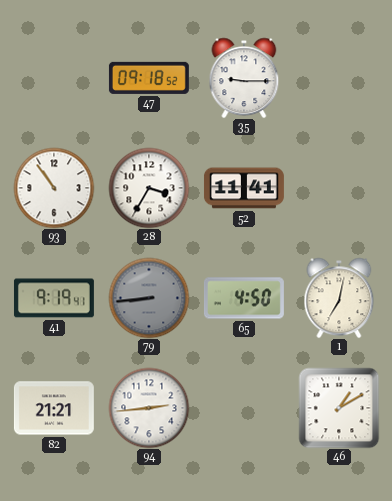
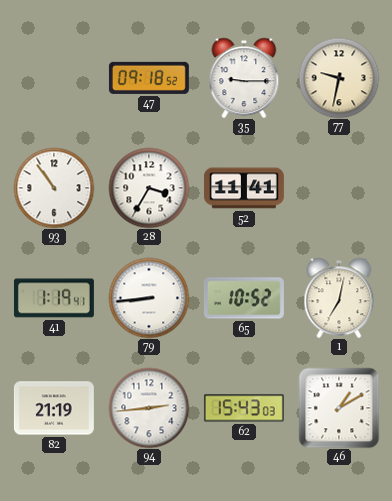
77: none -> 9:32
41: 9:19 -> 1:19
79 dial: grey -> white
65: 4:50 -> 10:52
82: 21:21 -> 21:19
62: none -> 15:43
